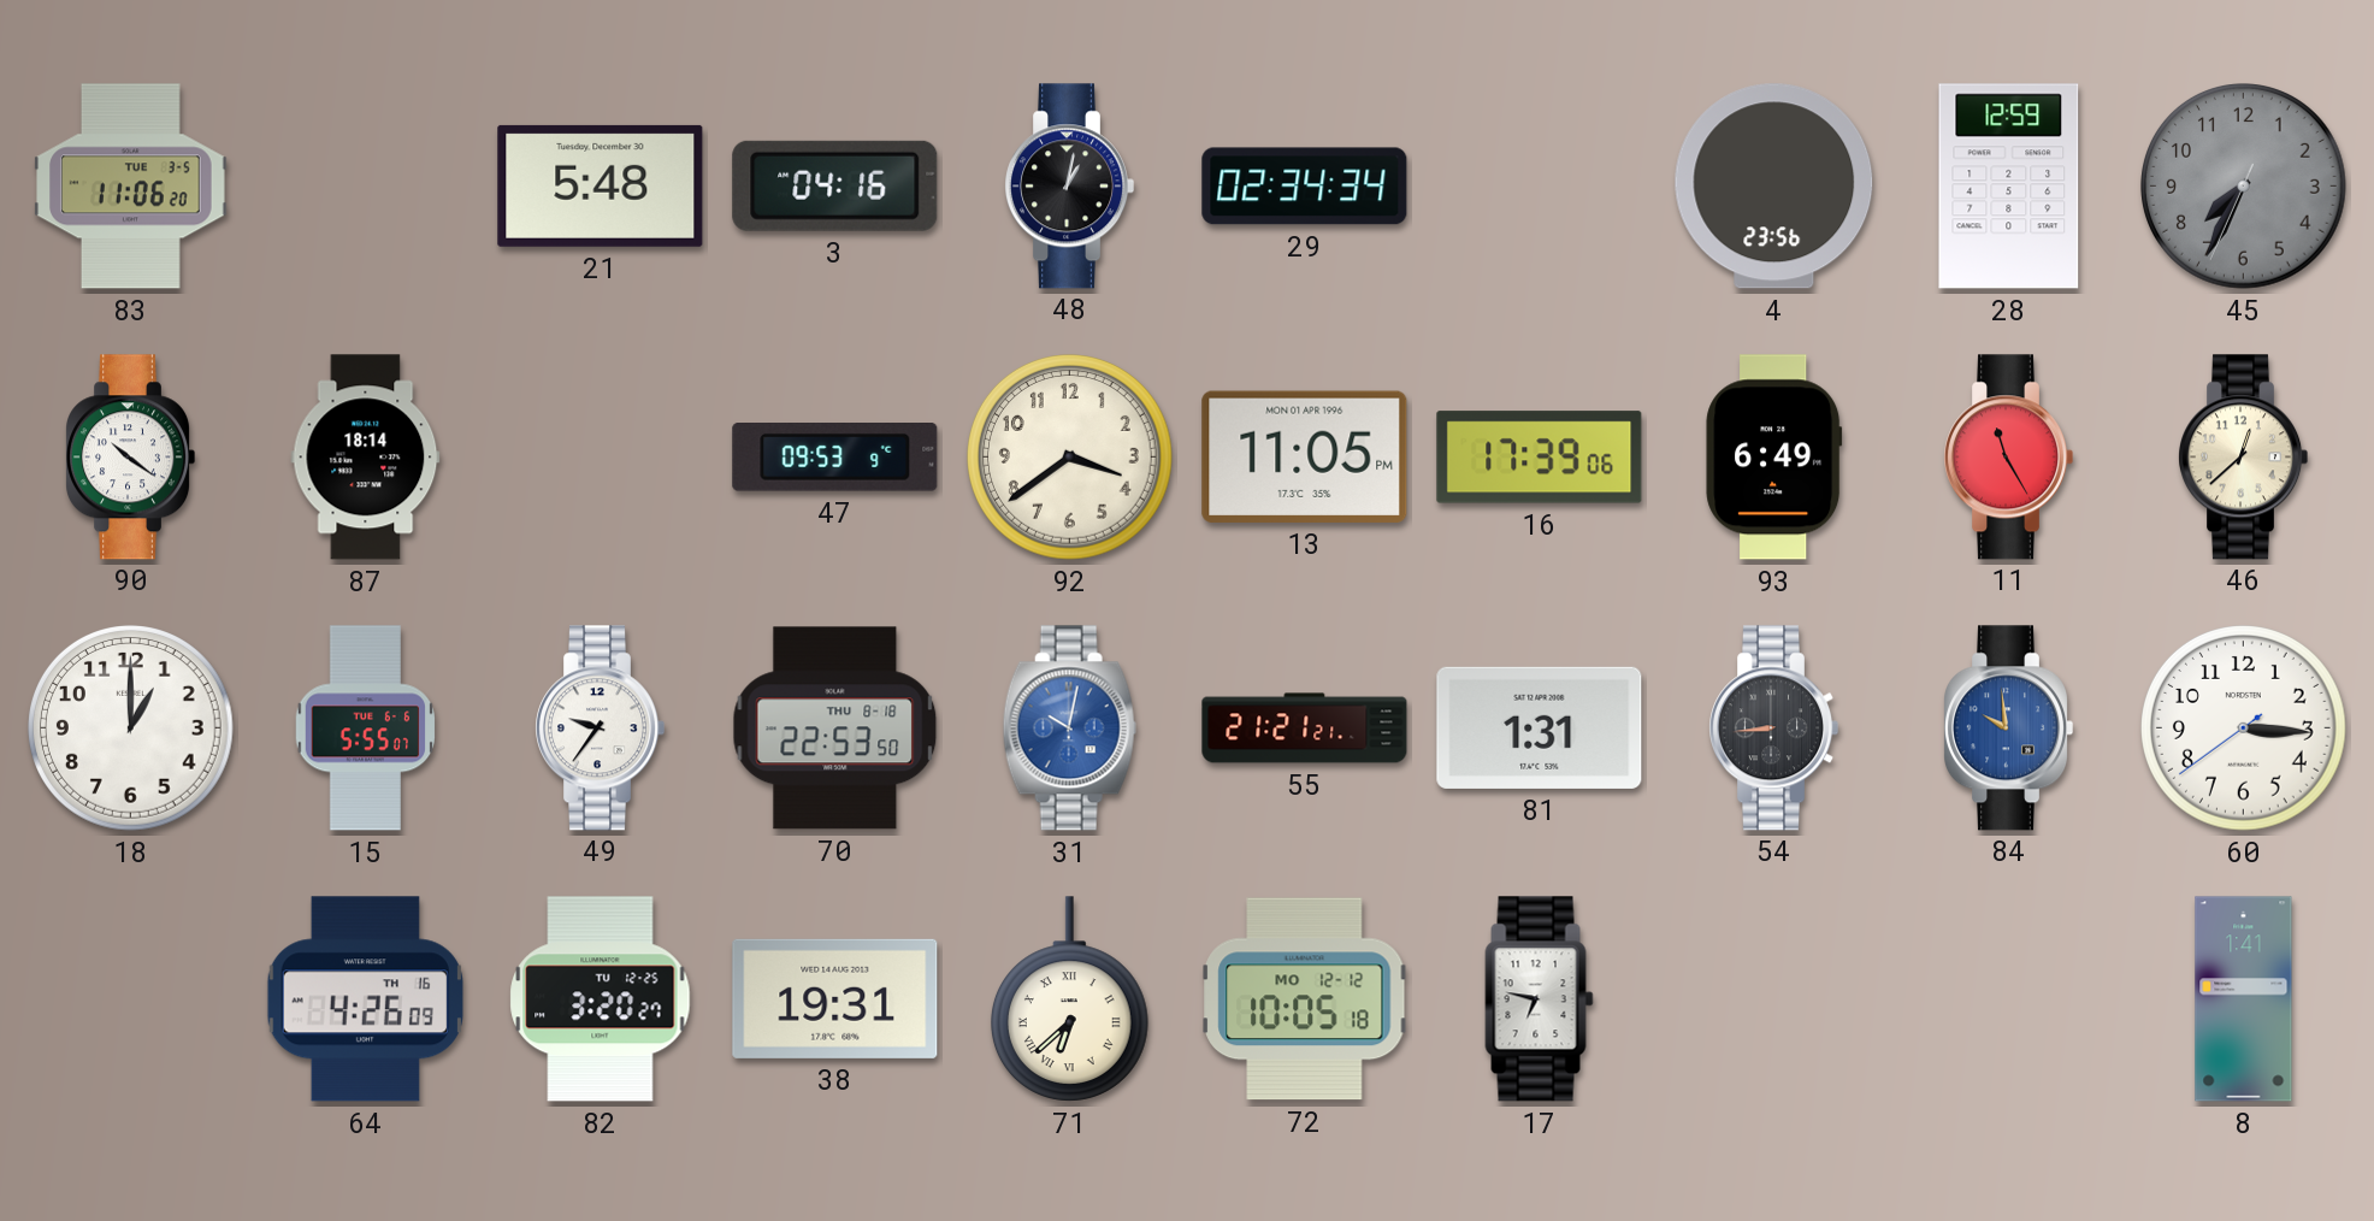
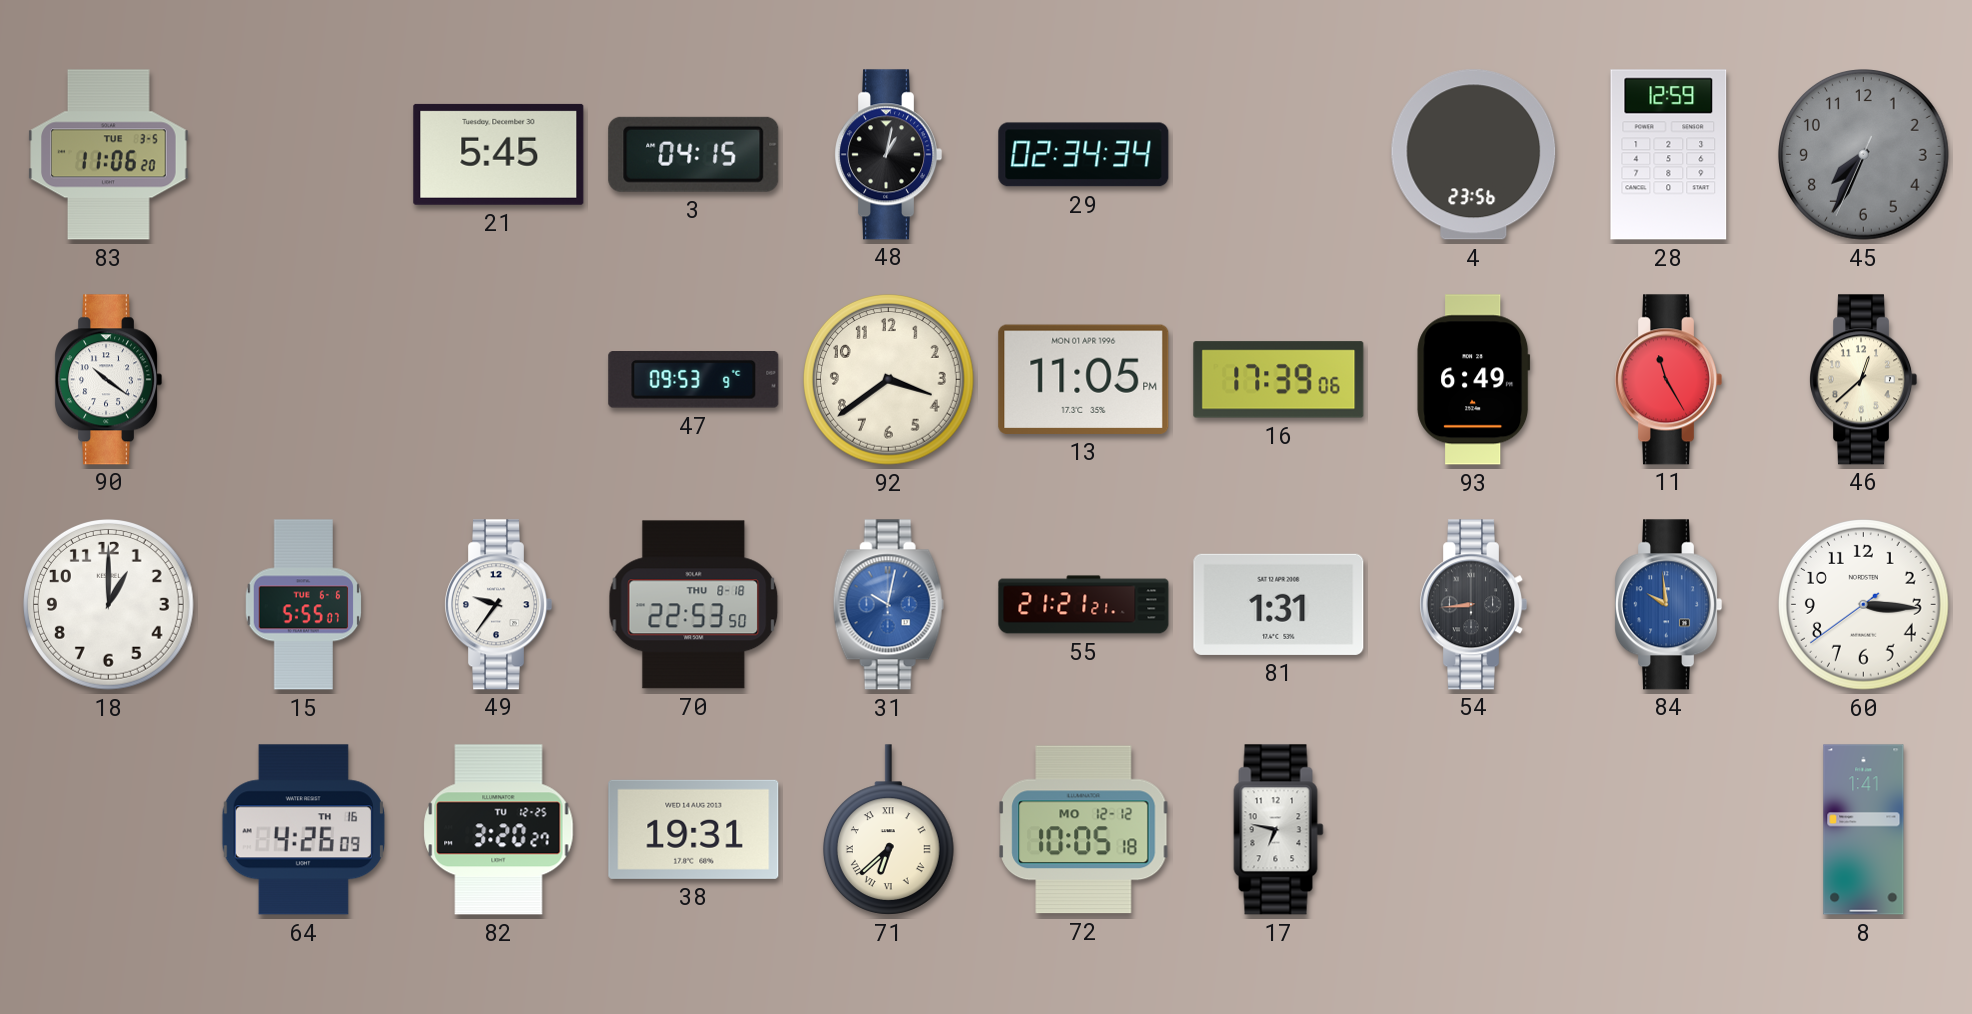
21: 5:48 -> 5:45
3: 04:16 -> 04:15
87: 18:14 -> none
